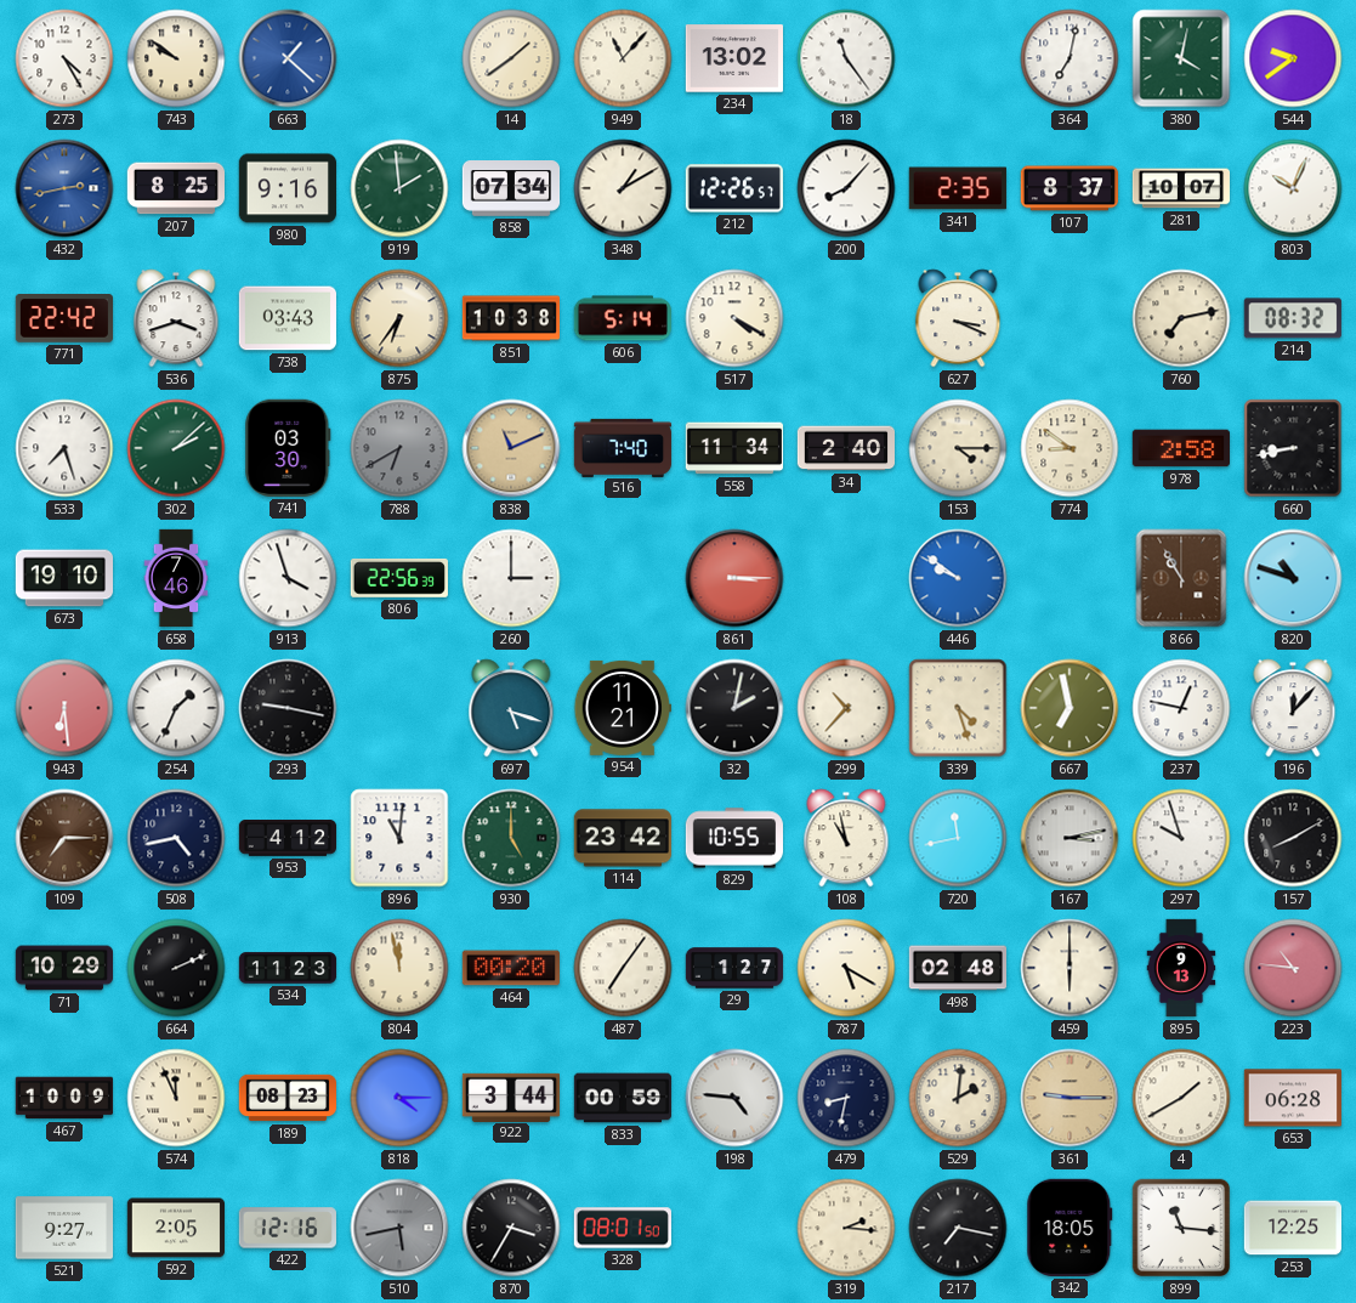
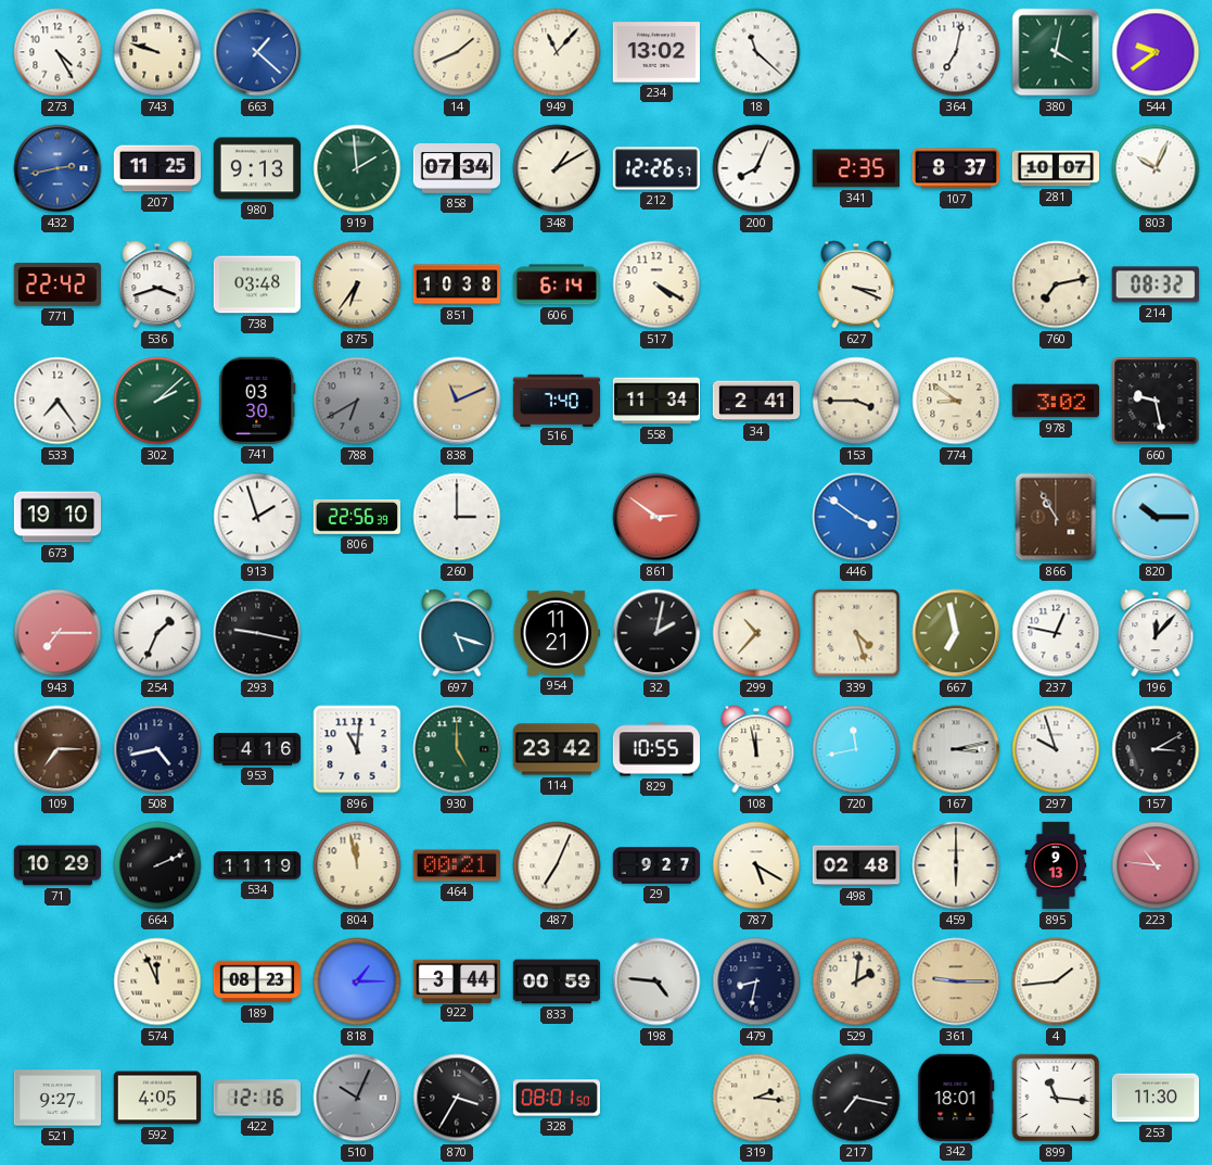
743: 9:51 -> 9:48
14: 1:39 -> 1:41
18: 11:24 -> 11:22
207: 8:25 -> 11:25
980: 9:16 -> 9:13
200: 8:07 -> 8:04
738: 03:43 -> 03:48
606: 5:14 -> 6:14
533: 7:27 -> 7:24
34: 2:40 -> 2:41
153: 4:15 -> 3:45
978: 2:58 -> 3:02
660: 8:43 -> 9:28
658: 7:46 -> none
913: 3:57 -> 1:57
861: 3:15 -> 2:51
446: 9:51 -> 3:51
820: 10:48 -> 10:15
943: 6:29 -> 7:15
953: 4:12 -> 4:16
108: 10:58 -> 11:58
157: 8:10 -> 3:10
534: 11:23 -> 11:19
464: 00:20 -> 00:21
487: 7:06 -> 7:04
29: 1:27 -> 9:27
467: 10:09 -> none
818: 4:15 -> 1:15
4: 1:40 -> 1:44
653: 06:28 -> none
592: 2:05 -> 4:05
510: 5:43 -> 10:04
342: 18:05 -> 18:01
253: 12:25 -> 11:30
